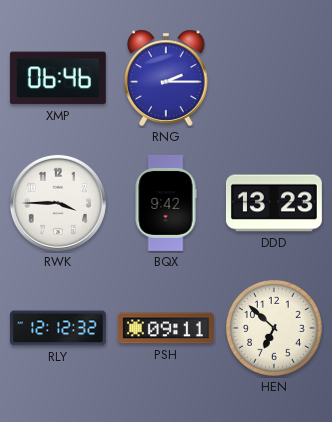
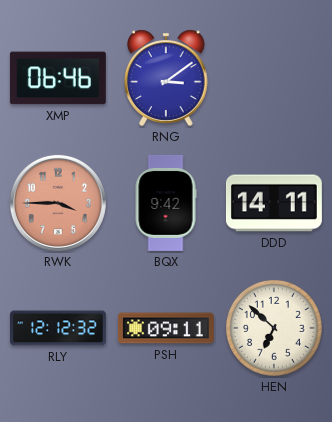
RNG: 2:15 -> 3:09
RWK dial: white -> salmon
DDD: 13:23 -> 14:11
